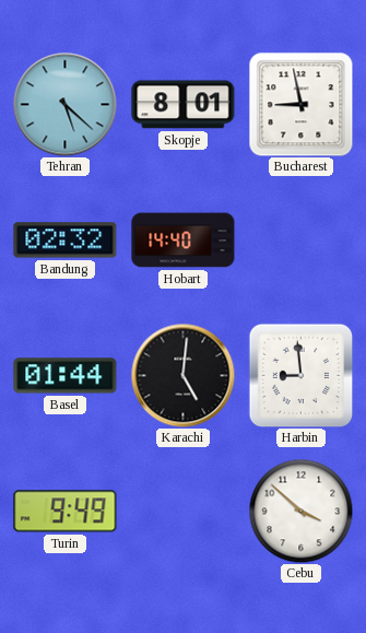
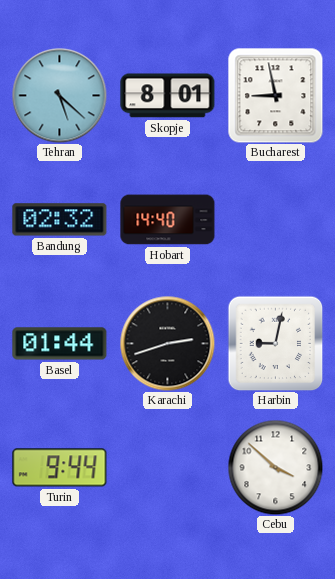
Karachi: 5:01 -> 2:42
Harbin: 8:59 -> 9:02
Turin: 9:49 -> 9:44
